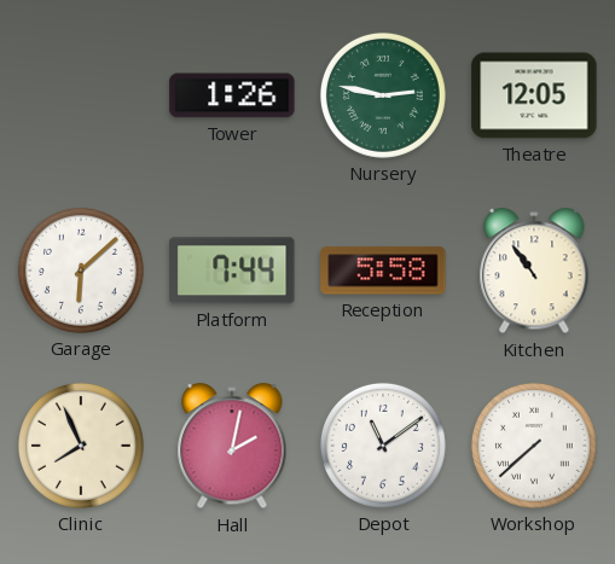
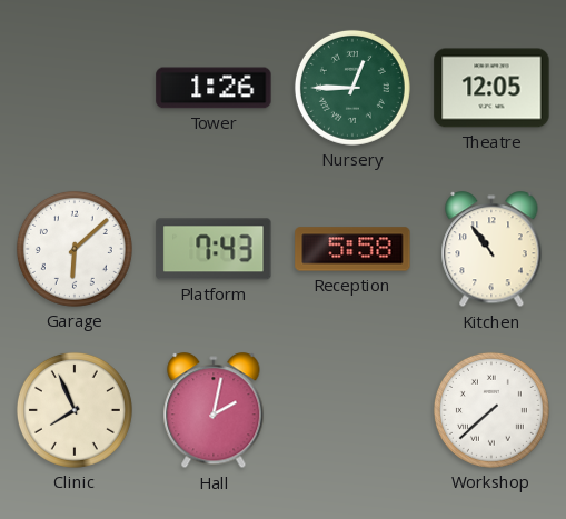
Nursery: 2:47 -> 12:45
Platform: 7:44 -> 7:43
Depot: 11:09 -> none
